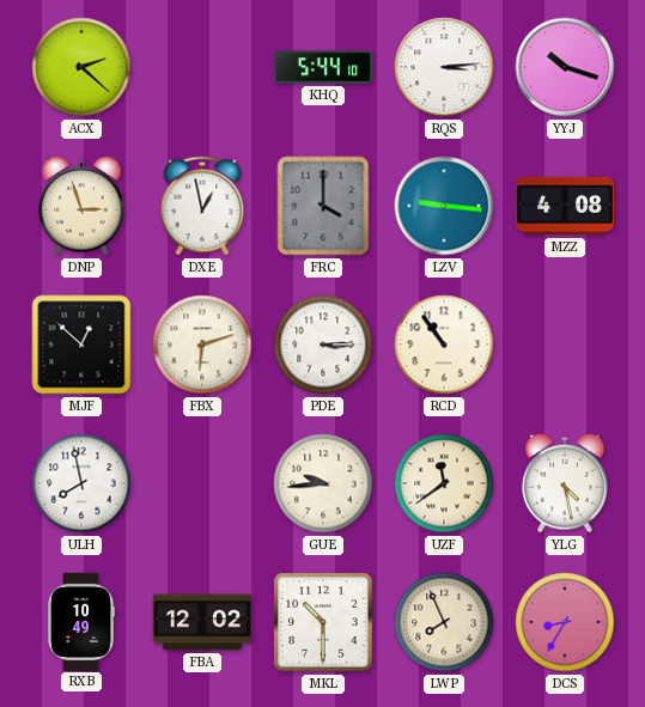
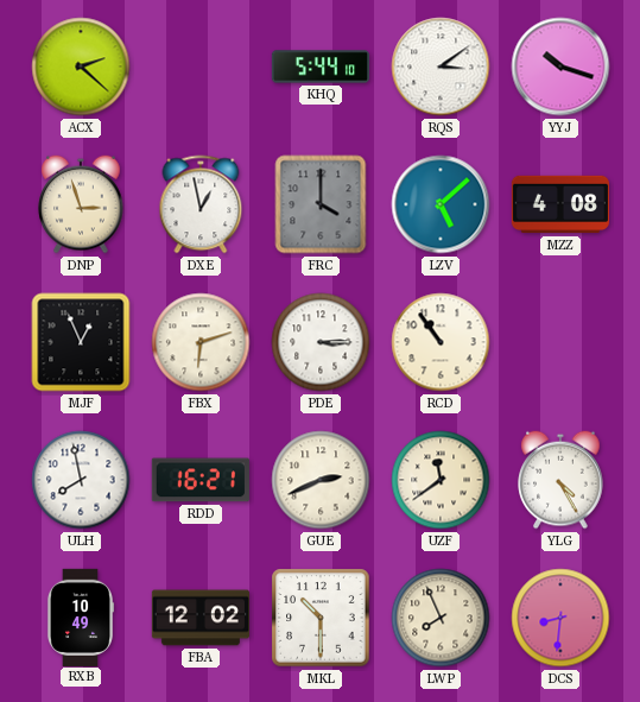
RQS: 3:14 -> 3:09
LZV: 9:16 -> 5:08
MJF: 12:52 -> 12:56
RDD: none -> 16:21
GUE: 9:44 -> 2:41
YLG: 4:28 -> 4:25
DCS: 8:35 -> 8:31
